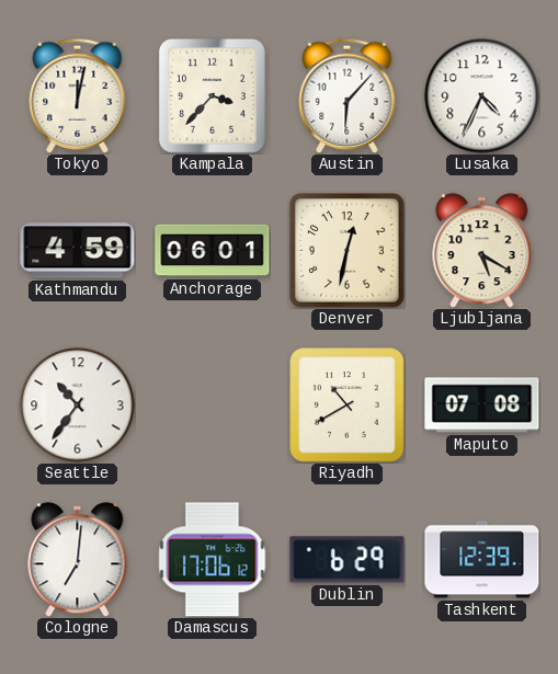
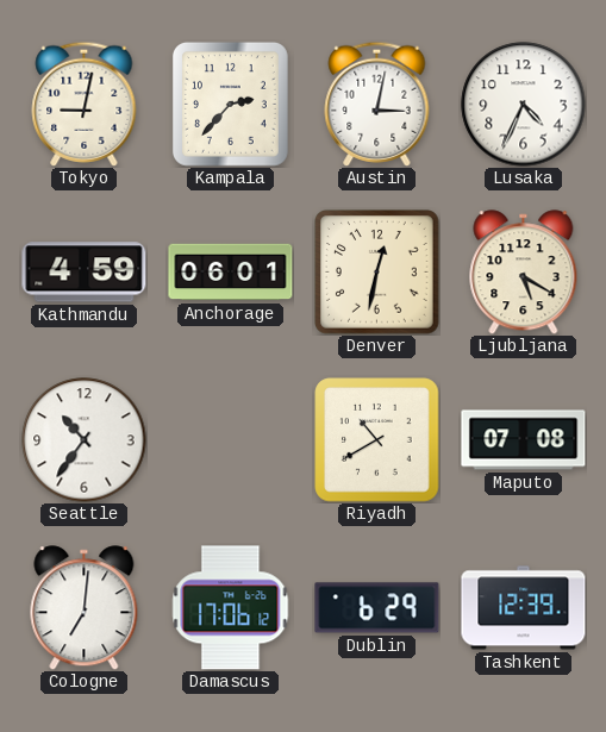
Tokyo: 12:02 -> 9:02
Kampala: 3:37 -> 2:37
Austin: 6:07 -> 3:02
